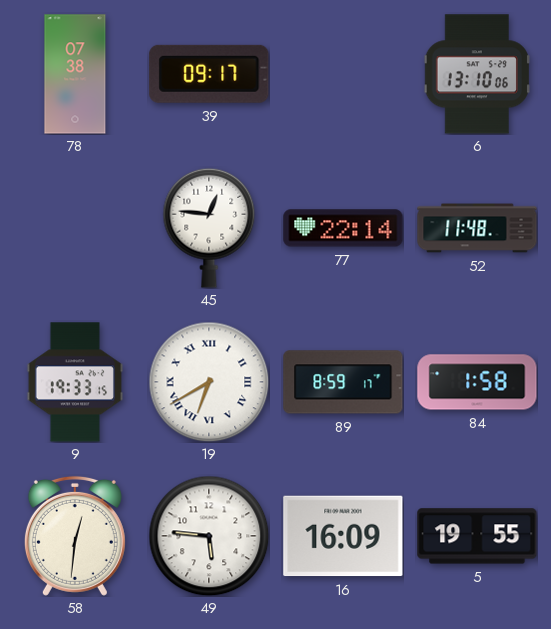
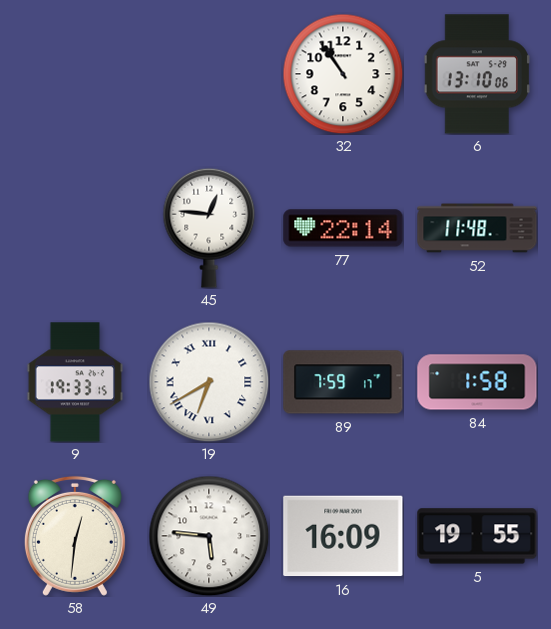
78: 07:38 -> none
39: 09:17 -> none
32: none -> 10:54
89: 8:59 -> 7:59
